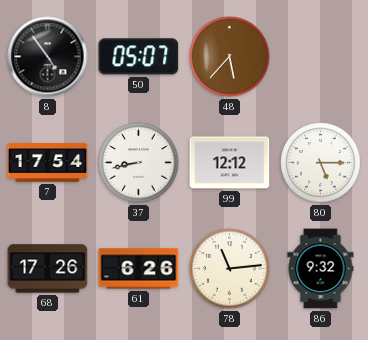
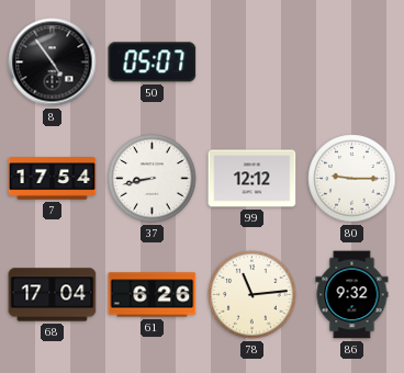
48: 5:37 -> none
80: 5:15 -> 9:15
68: 17:26 -> 17:04
